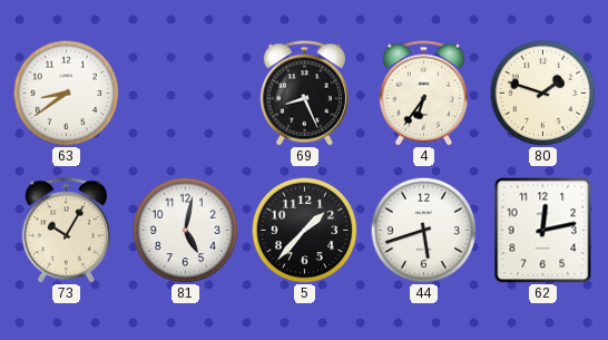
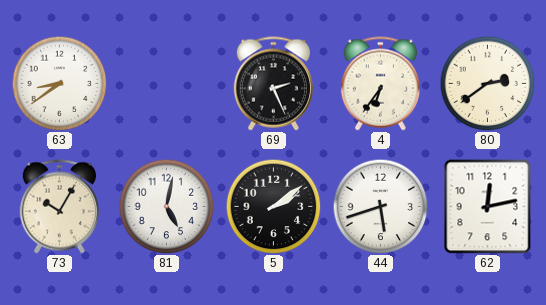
69: 8:26 -> 2:26
80: 1:48 -> 2:39
5: 1:37 -> 2:09
